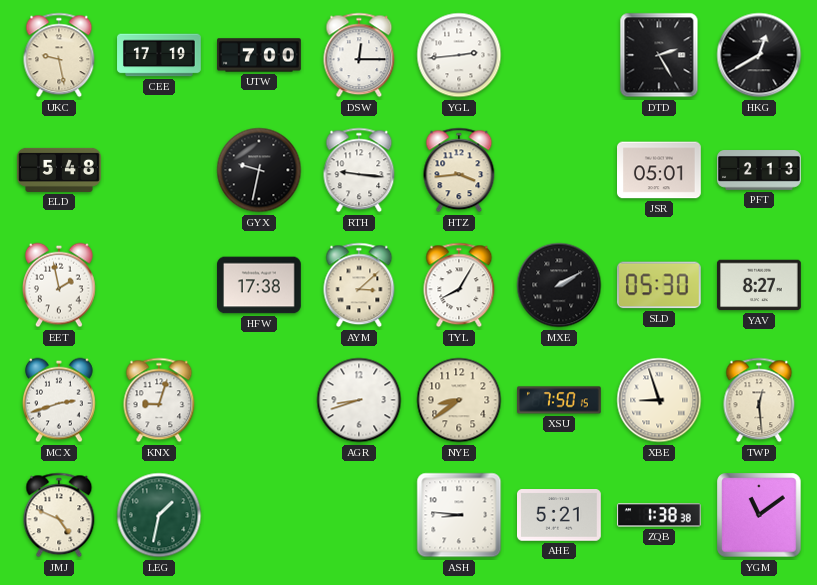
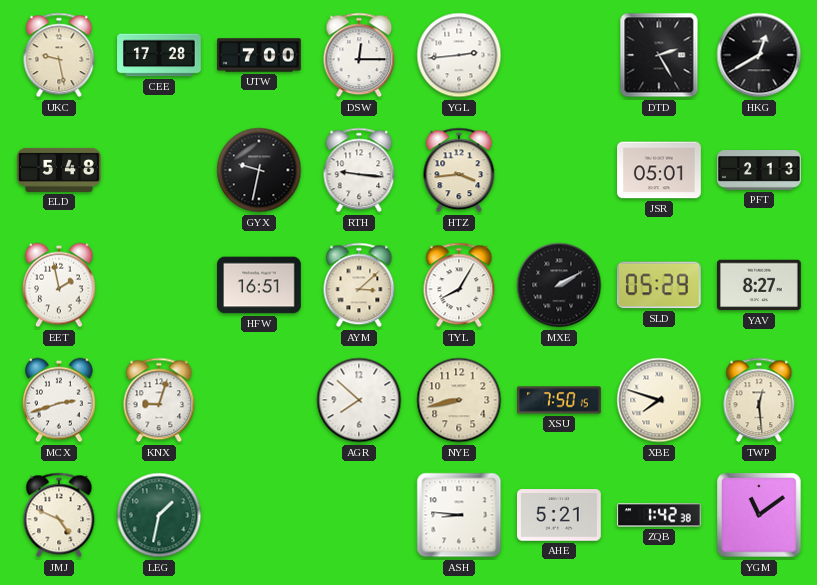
CEE: 17:19 -> 17:28
HFW: 17:38 -> 16:51
SLD: 05:30 -> 05:29
AGR: 8:42 -> 7:52
NYE: 8:39 -> 8:43
XBE: 8:57 -> 7:48
ZQB: 1:38 -> 1:42
